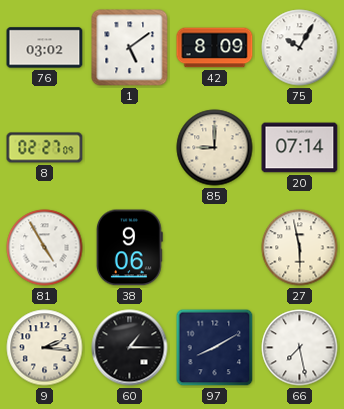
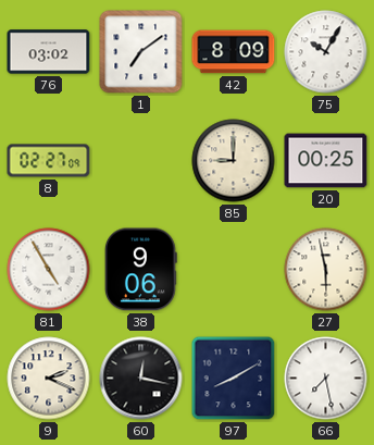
1: 5:09 -> 7:09
20: 07:14 -> 00:25
9: 2:16 -> 2:19
60: 1:15 -> 12:17
